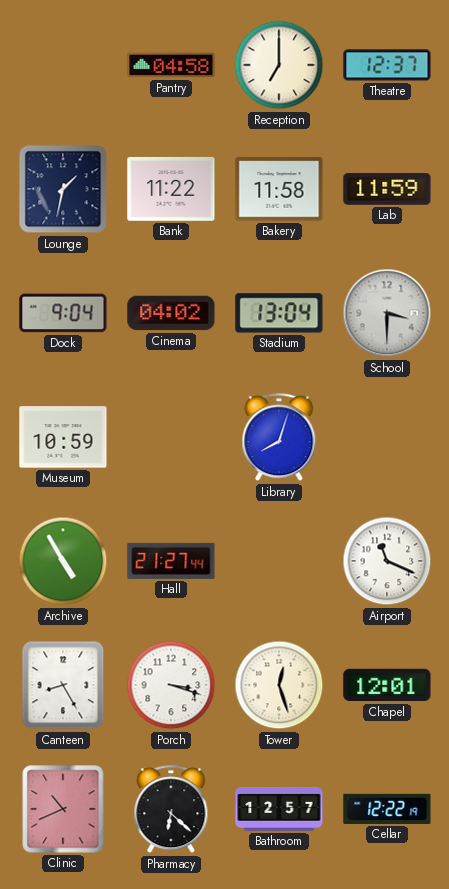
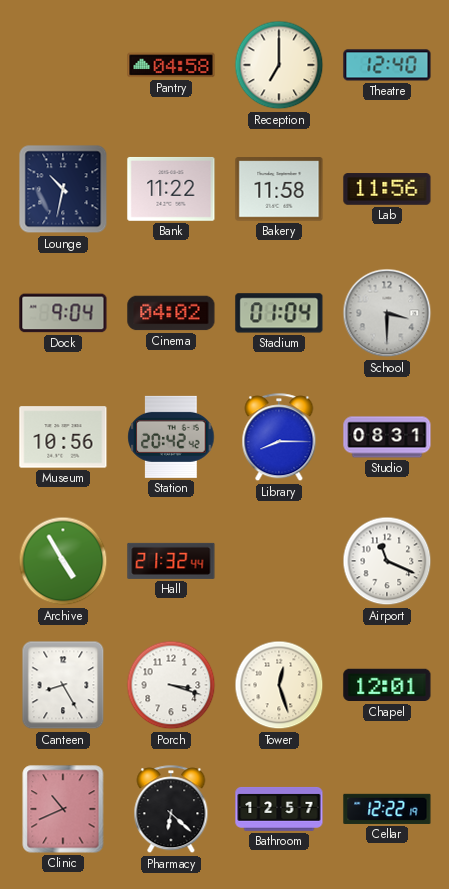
Theatre: 12:37 -> 12:40
Lounge: 1:32 -> 10:32
Lab: 11:59 -> 11:56
Stadium: 13:04 -> 01:04
Museum: 10:59 -> 10:56
Station: none -> 20:42
Library: 8:03 -> 8:15
Studio: none -> 08:31
Hall: 21:27 -> 21:32
